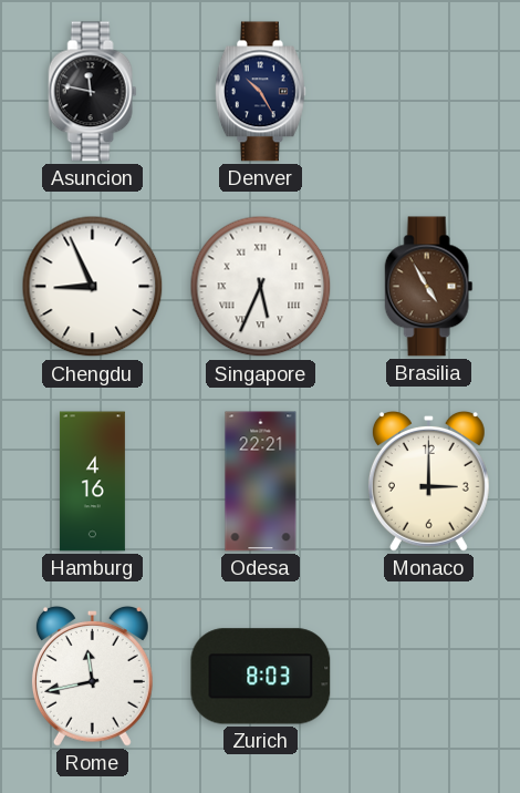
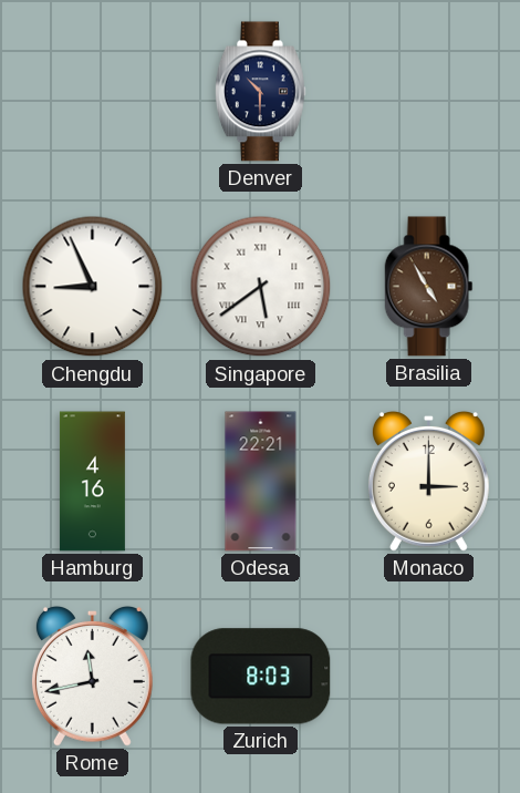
Asuncion: 11:47 -> none
Denver: 10:25 -> 10:30
Singapore: 5:34 -> 5:39
